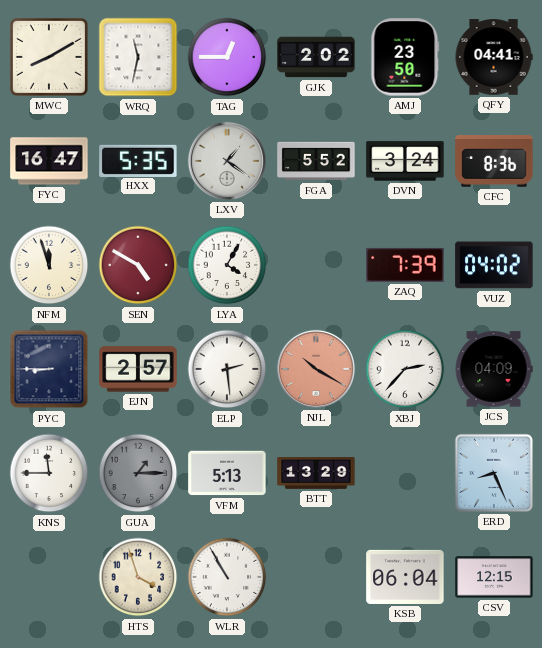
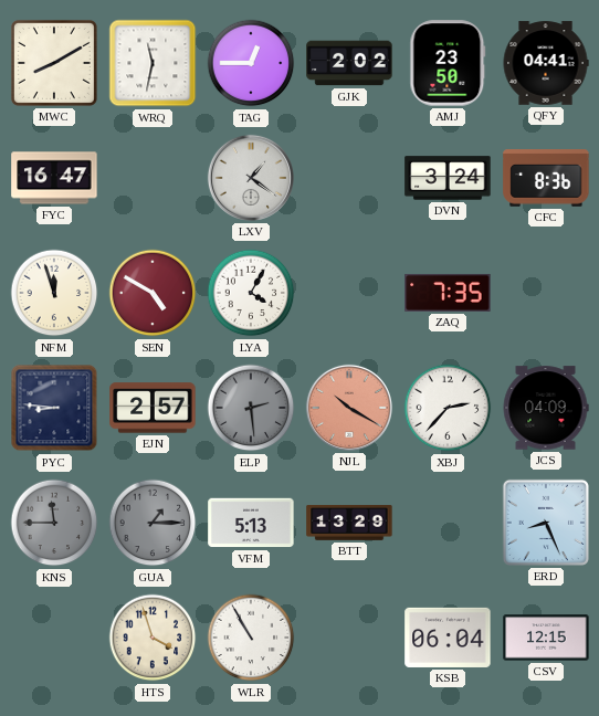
HXX: 5:35 -> none
FGA: 5:52 -> none
ZAQ: 7:39 -> 7:35
VUZ: 04:02 -> none
PYC: 8:45 -> 8:46
ELP dial: white -> grey
KNS dial: white -> grey
